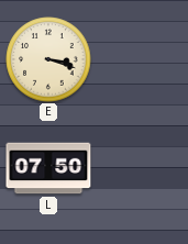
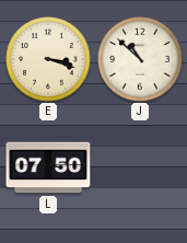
J: none -> 10:52
